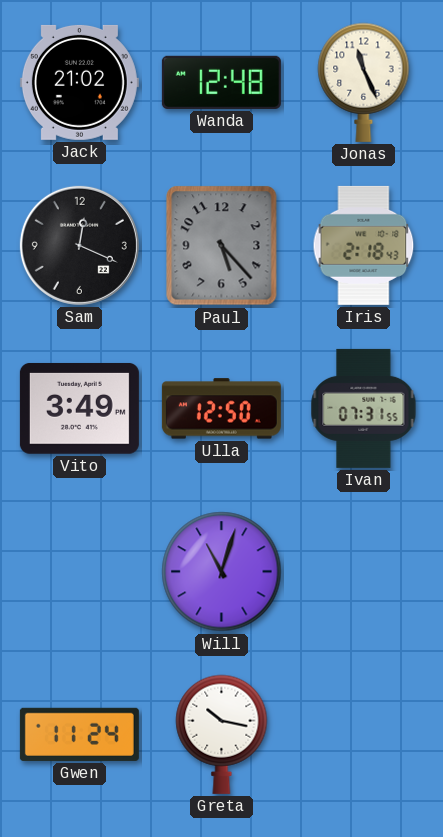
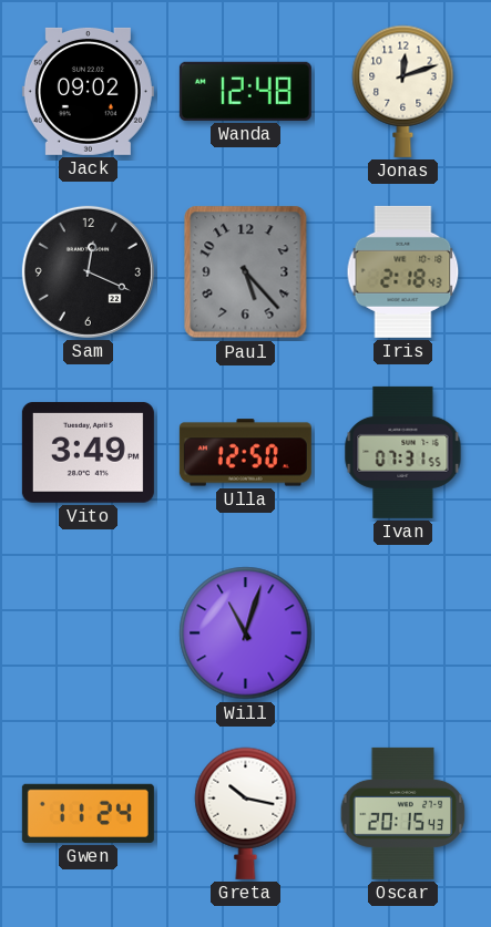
Jack: 21:02 -> 09:02
Jonas: 11:26 -> 12:12
Oscar: none -> 20:15
